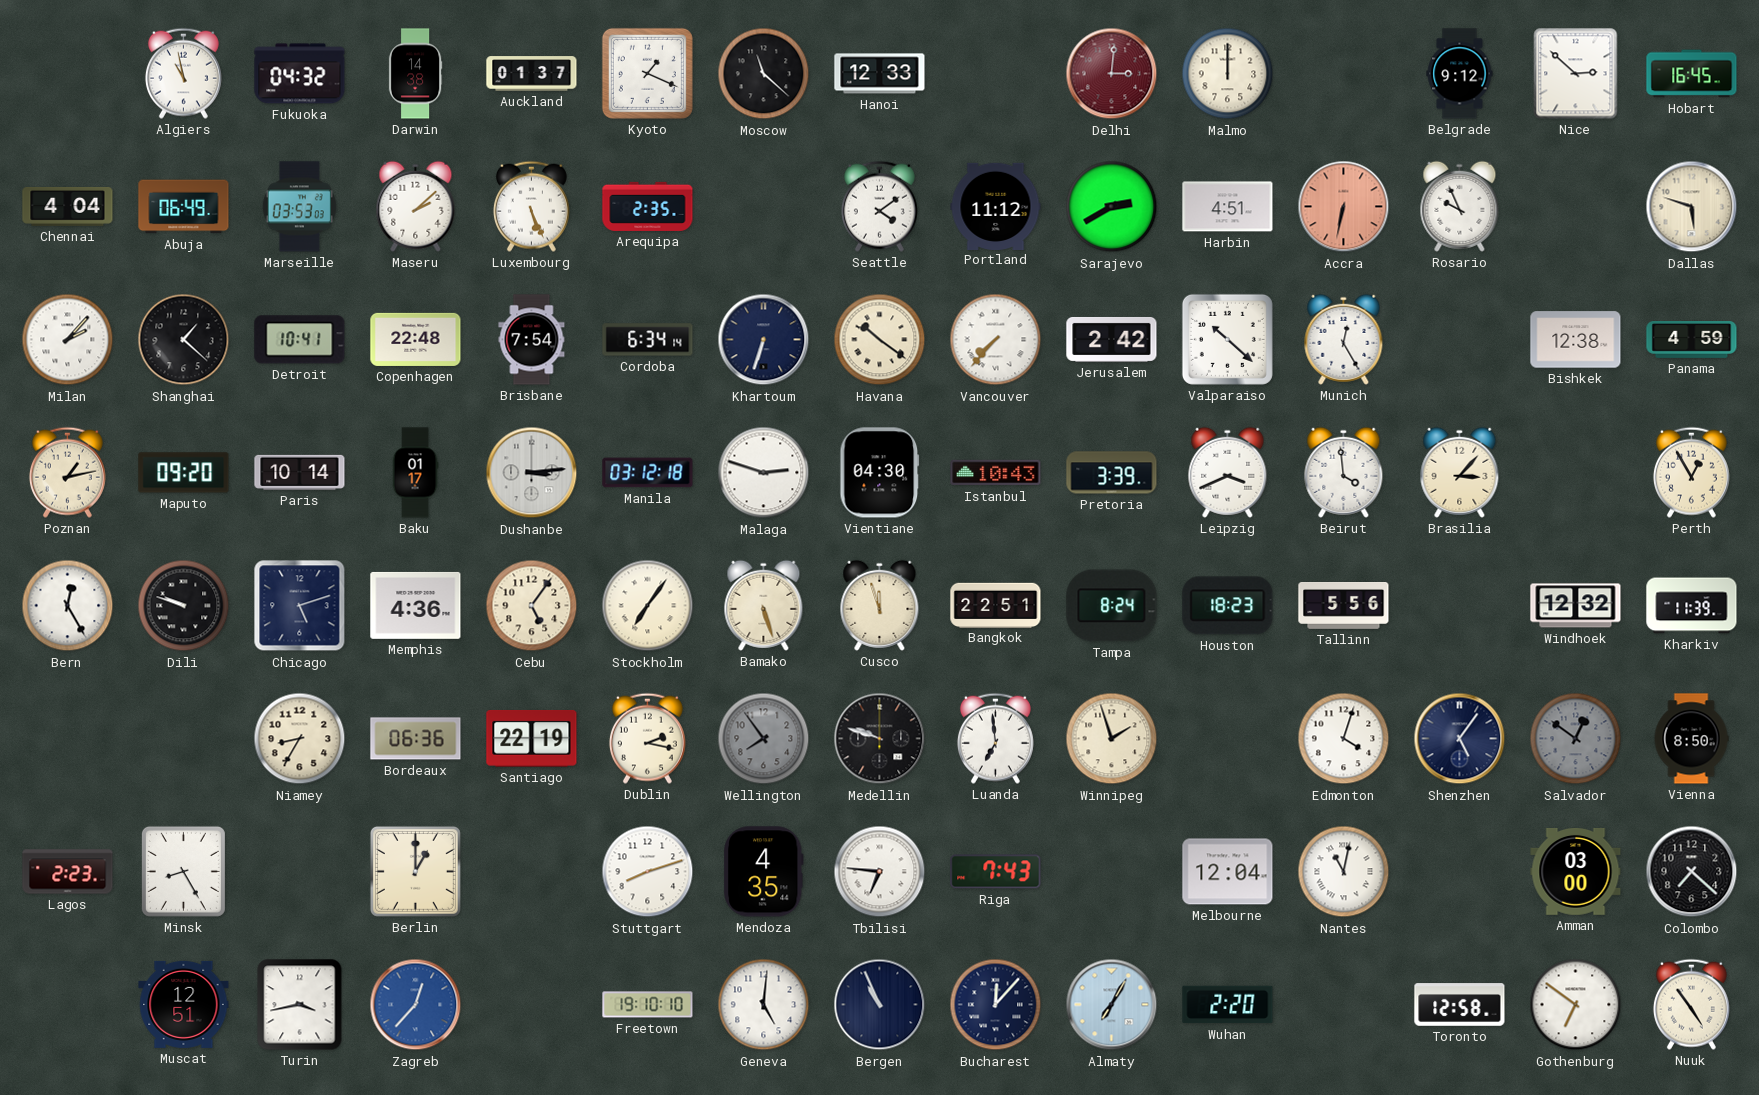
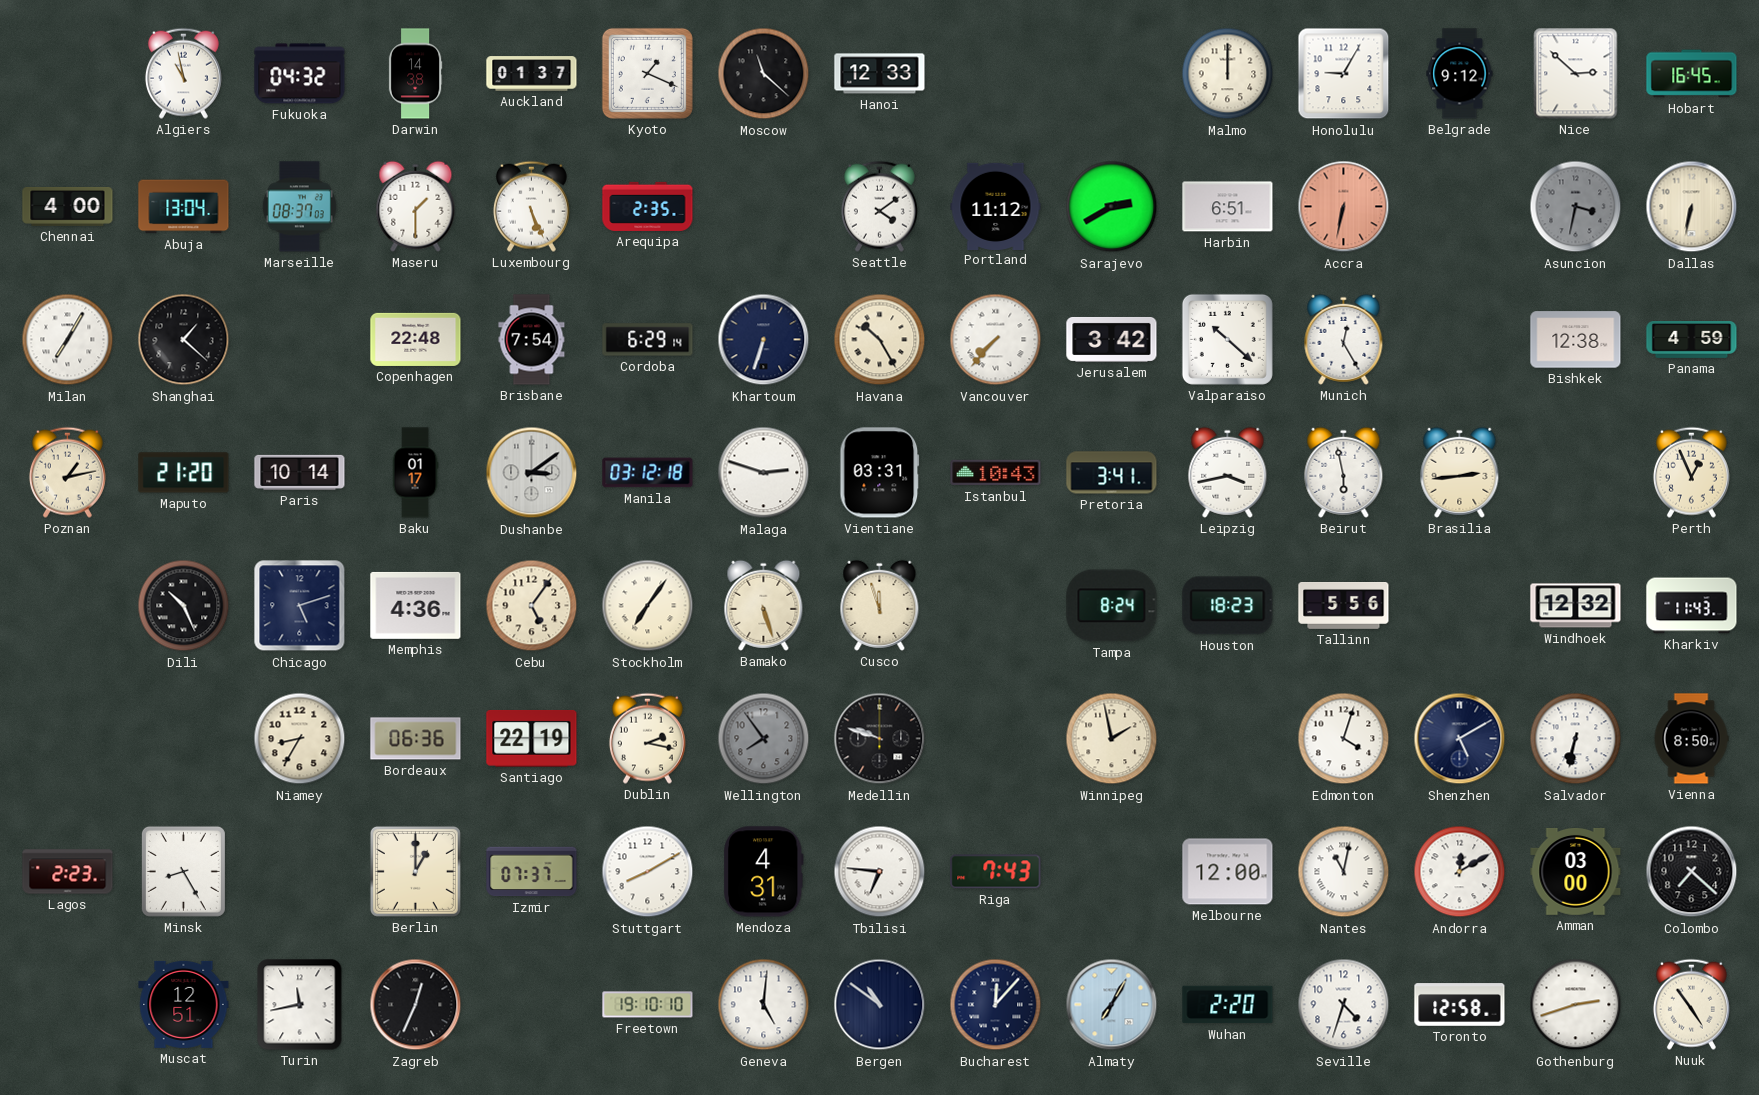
Delhi: 3:01 -> none
Honolulu: none -> 9:05
Chennai: 4:04 -> 4:00
Abuja: 06:49 -> 13:04
Marseille: 03:53 -> 08:37
Maseru: 2:08 -> 1:30
Harbin: 4:51 -> 6:51
Rosario: 9:56 -> none
Asuncion: none -> 3:32
Dallas: 5:48 -> 6:32
Milan: 2:07 -> 7:05
Detroit: 10:41 -> none
Cordoba: 6:34 -> 6:29
Havana: 10:21 -> 10:25
Jerusalem: 2:42 -> 3:42
Maputo: 09:20 -> 21:20
Dushanbe: 3:14 -> 3:09
Vientiane: 04:30 -> 03:31
Pretoria: 3:39 -> 3:41
Leipzig: 3:41 -> 3:43
Beirut: 3:59 -> 5:58
Brasilia: 3:07 -> 2:44
Perth: 12:55 -> 12:56
Bern: 12:25 -> none
Dili: 9:48 -> 10:26
Bangkok: 22:51 -> none
Kharkiv: 11:39 -> 11:43
Luanda: 6:59 -> none
Winnipeg: 1:57 -> 1:58
Shenzhen: 5:06 -> 5:10
Salvador: 12:51 -> 6:32
Salvador dial: grey -> white
Izmir: none -> 07:37
Stuttgart: 8:12 -> 8:10
Mendoza: 4:35 -> 4:31
Melbourne: 12:04 -> 12:00
Andorra: none -> 12:10
Turin: 3:43 -> 11:43
Zagreb: 12:37 -> 12:34
Zagreb dial: blue -> black
Bergen: 10:56 -> 10:51
Seville: none -> 4:33
Gothenburg: 6:51 -> 2:42
